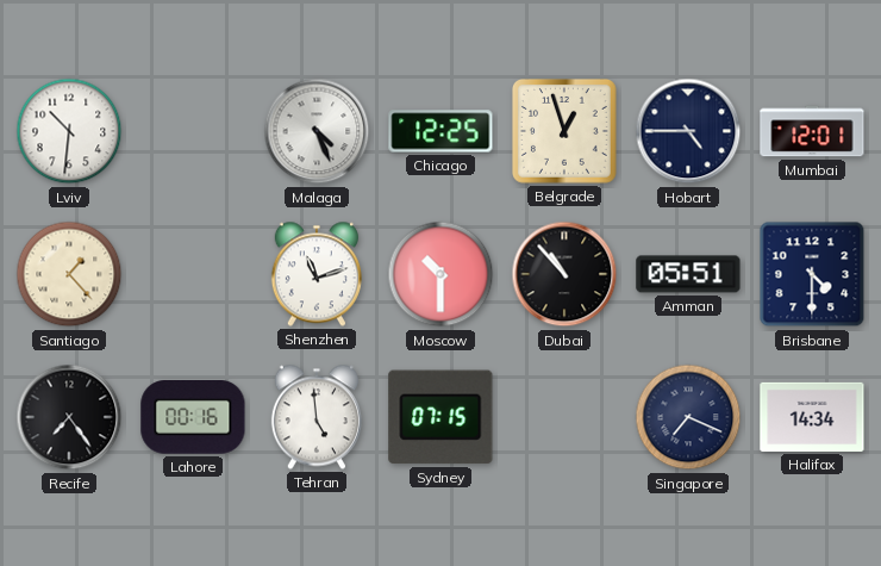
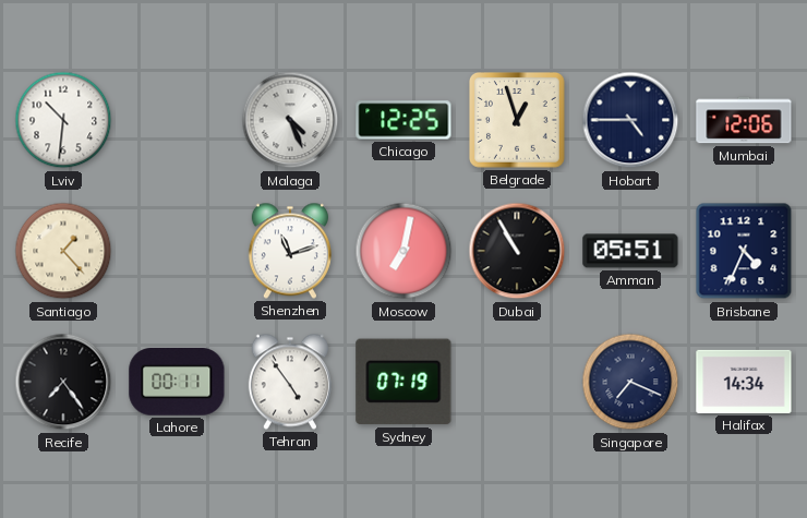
Mumbai: 12:01 -> 12:06
Moscow: 10:30 -> 7:02
Dubai: 10:53 -> 10:55
Brisbane: 4:30 -> 4:34
Lahore: 00:16 -> 00:11
Tehran: 4:59 -> 4:54
Sydney: 07:15 -> 07:19
